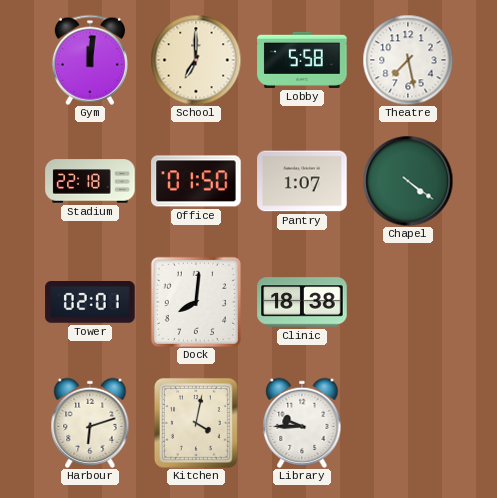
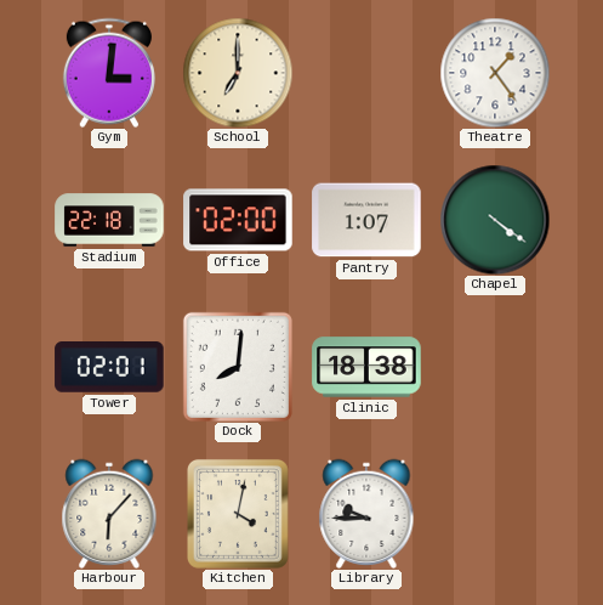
Gym: 12:01 -> 3:01
Lobby: 5:58 -> none
Theatre: 7:28 -> 1:24
Office: 01:50 -> 02:00
Harbour: 6:12 -> 6:07
